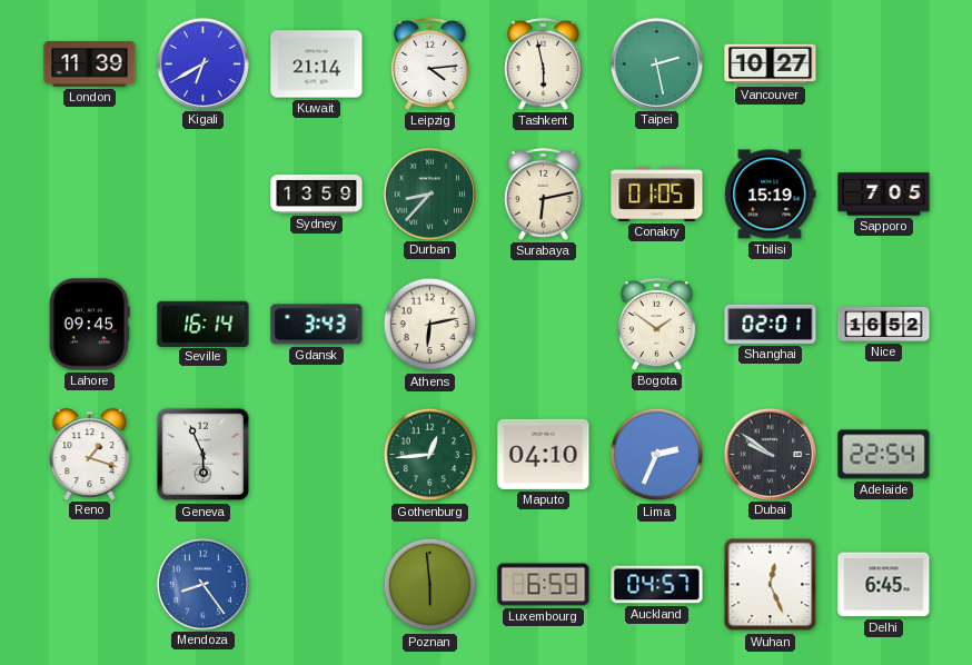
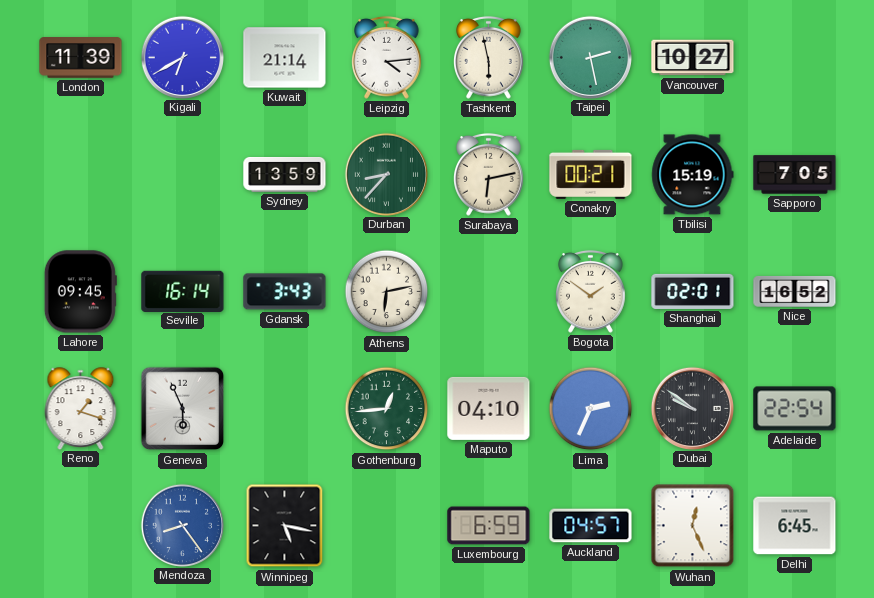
Conakry: 01:05 -> 00:21
Winnipeg: none -> 5:17
Poznan: 5:59 -> none
